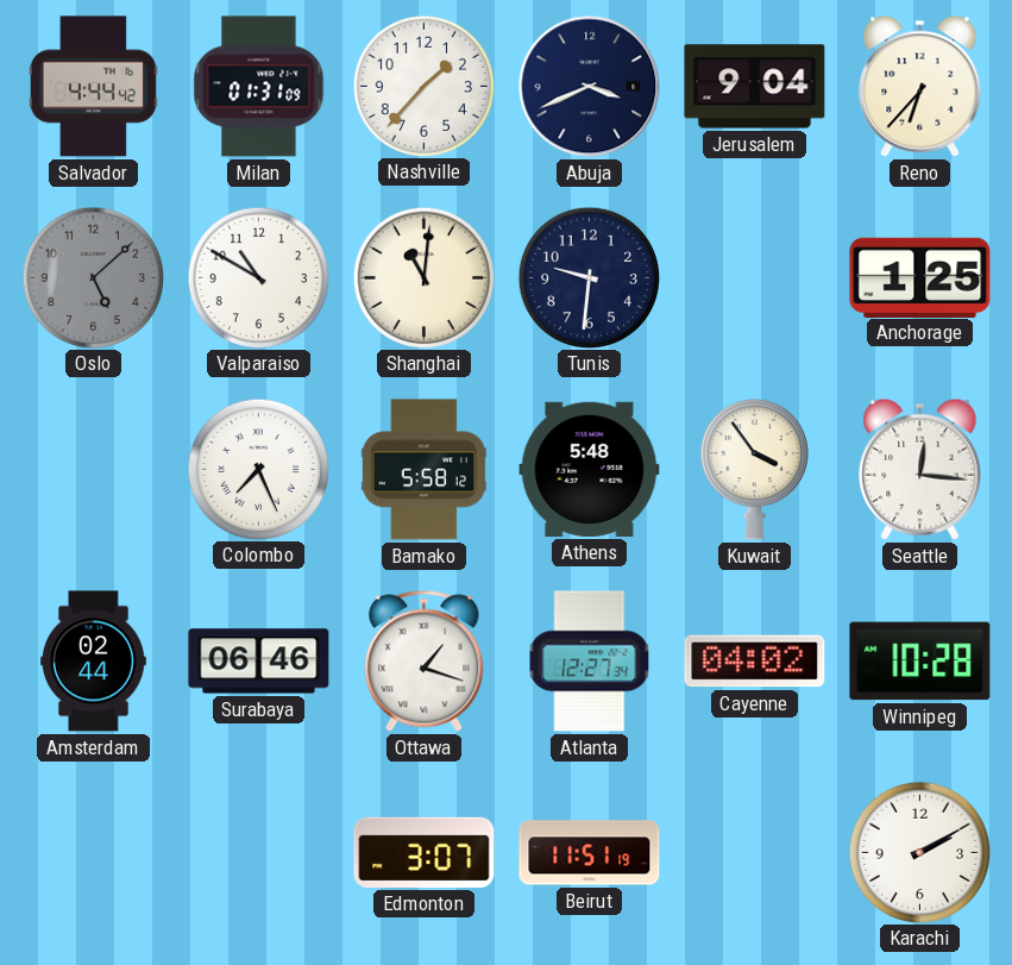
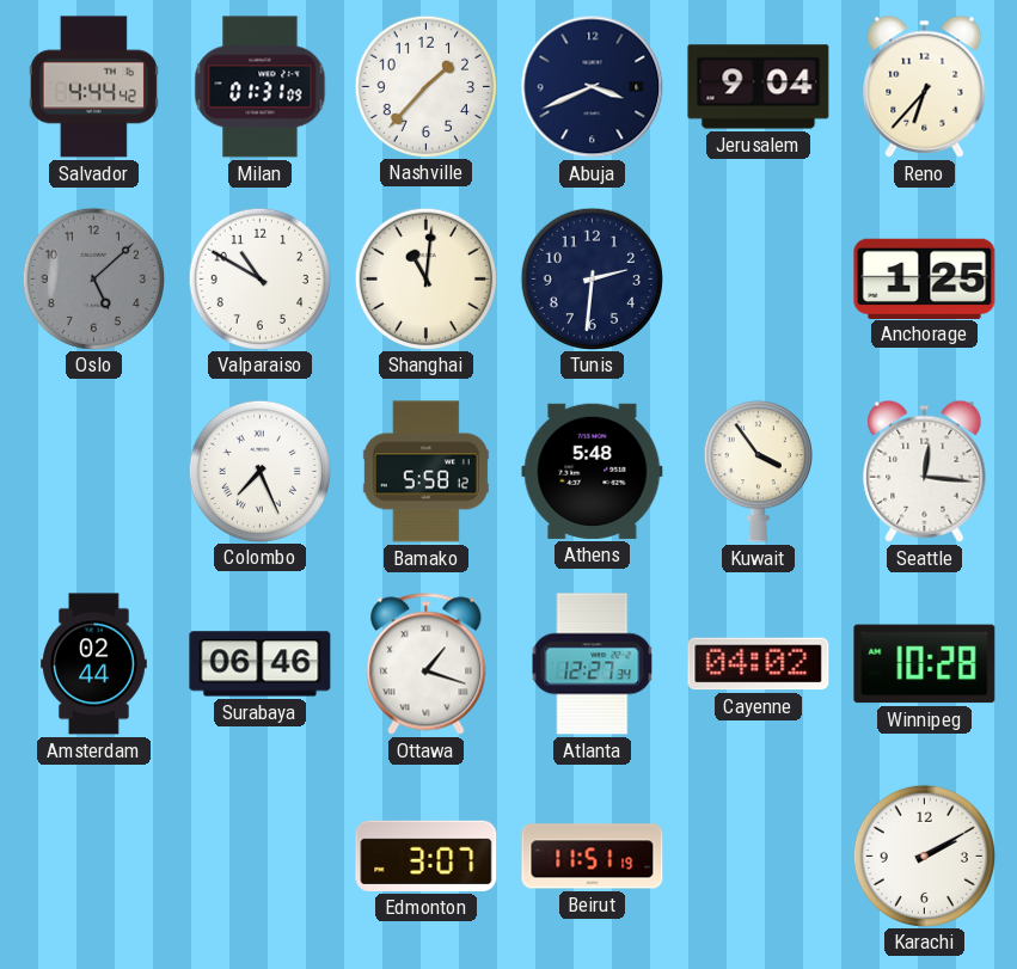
Tunis: 9:31 -> 2:31
